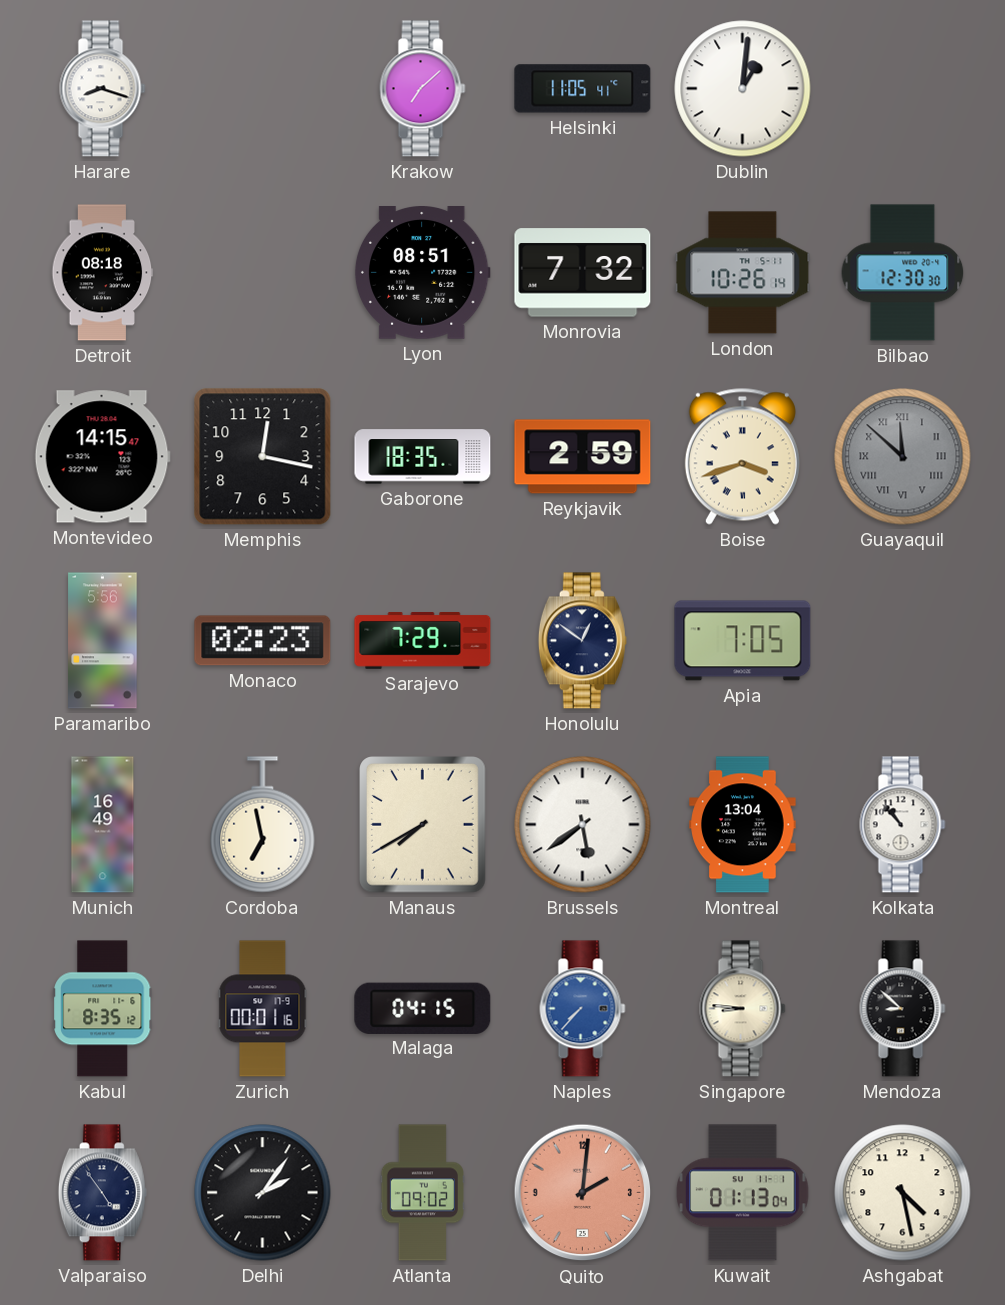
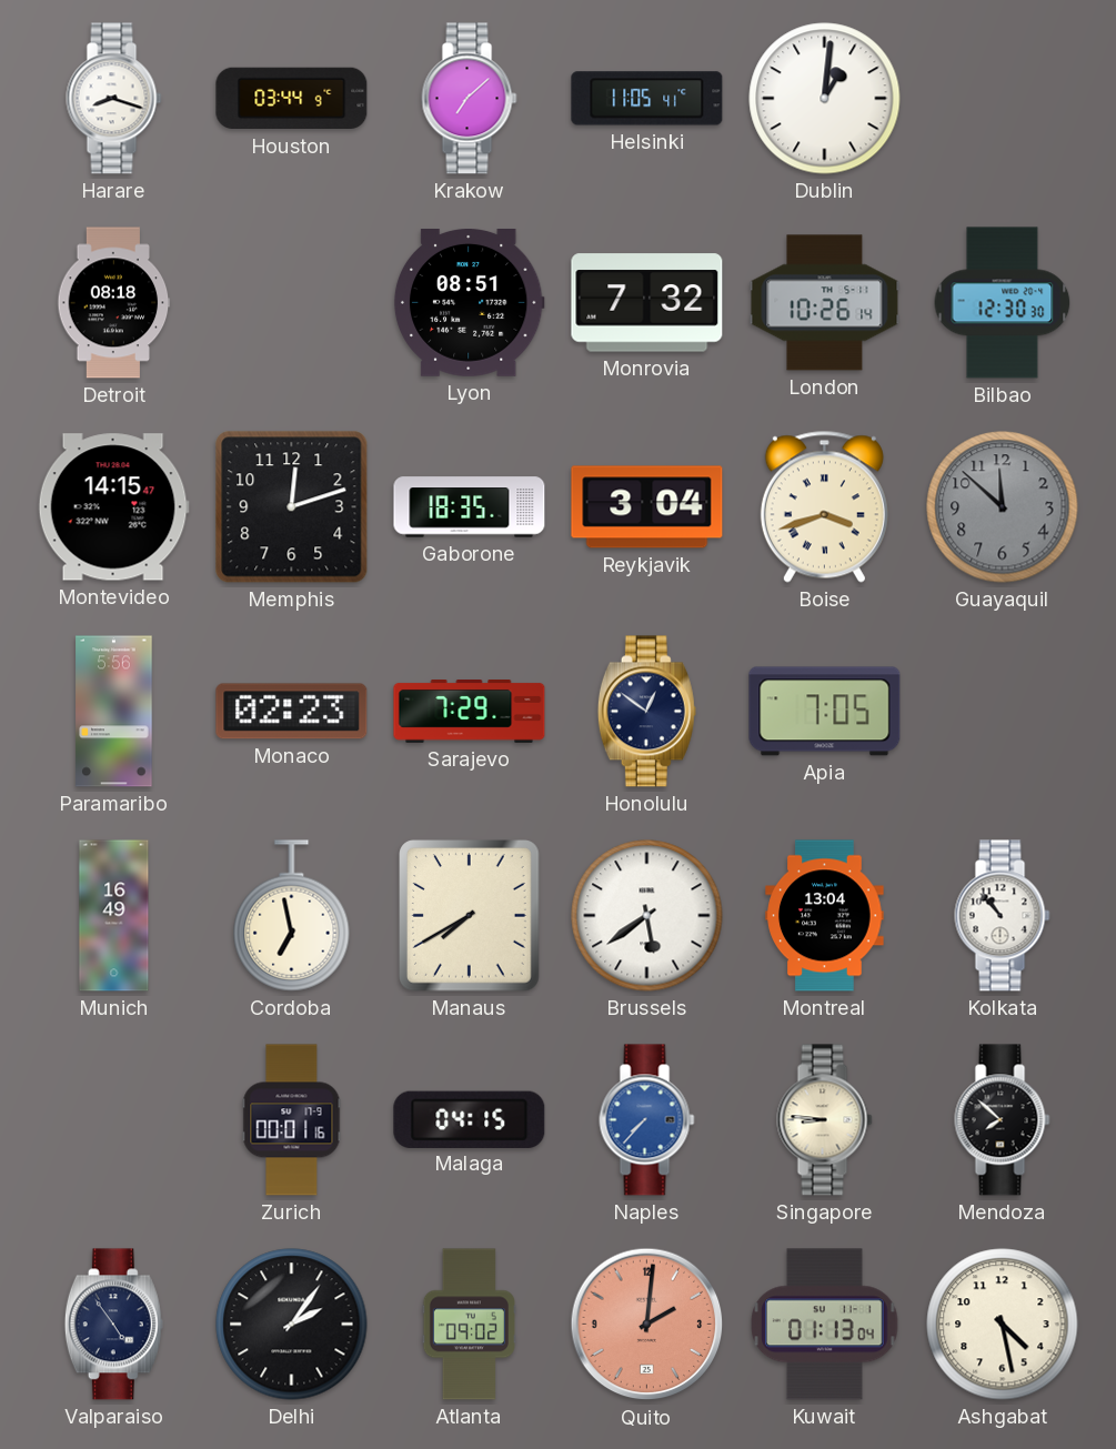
Houston: none -> 03:44
Memphis: 12:17 -> 12:12
Reykjavik: 2:59 -> 3:04
Guayaquil numerals: Roman -> Arabic
Kabul: 8:35 -> none
Mendoza: 8:52 -> 7:52
